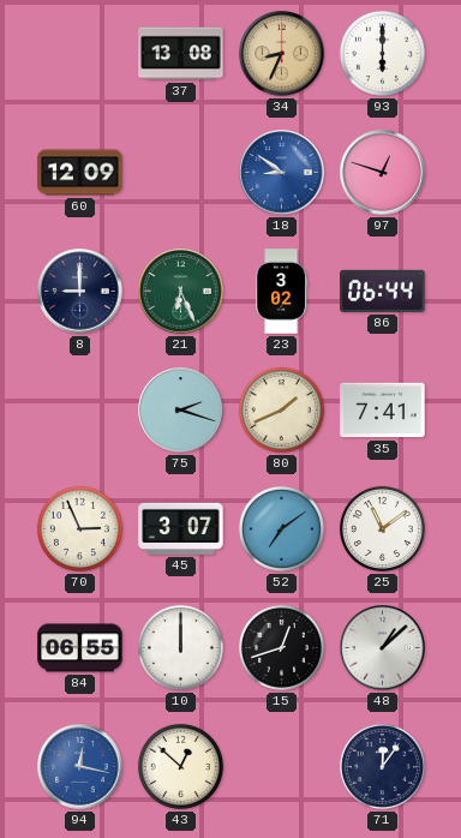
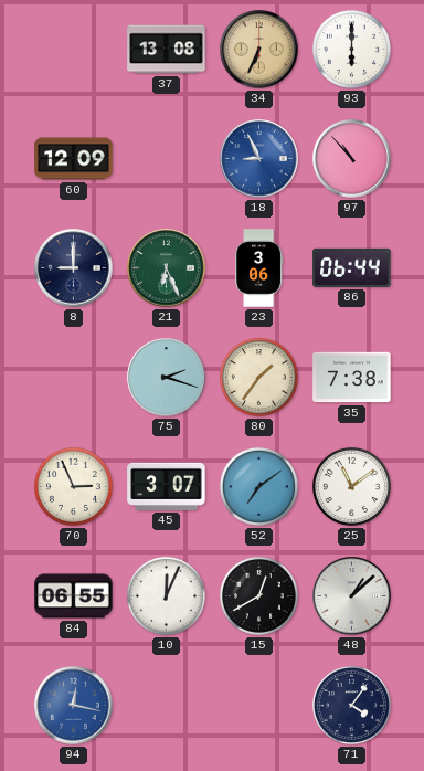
34: 8:34 -> 6:34
18: 8:51 -> 8:56
97: 12:48 -> 10:53
23: 3:02 -> 3:06
80: 1:41 -> 1:36
35: 7:41 -> 7:38
10: 12:00 -> 12:04
15: 12:42 -> 12:40
43: 12:52 -> none
71: 12:06 -> 4:06
